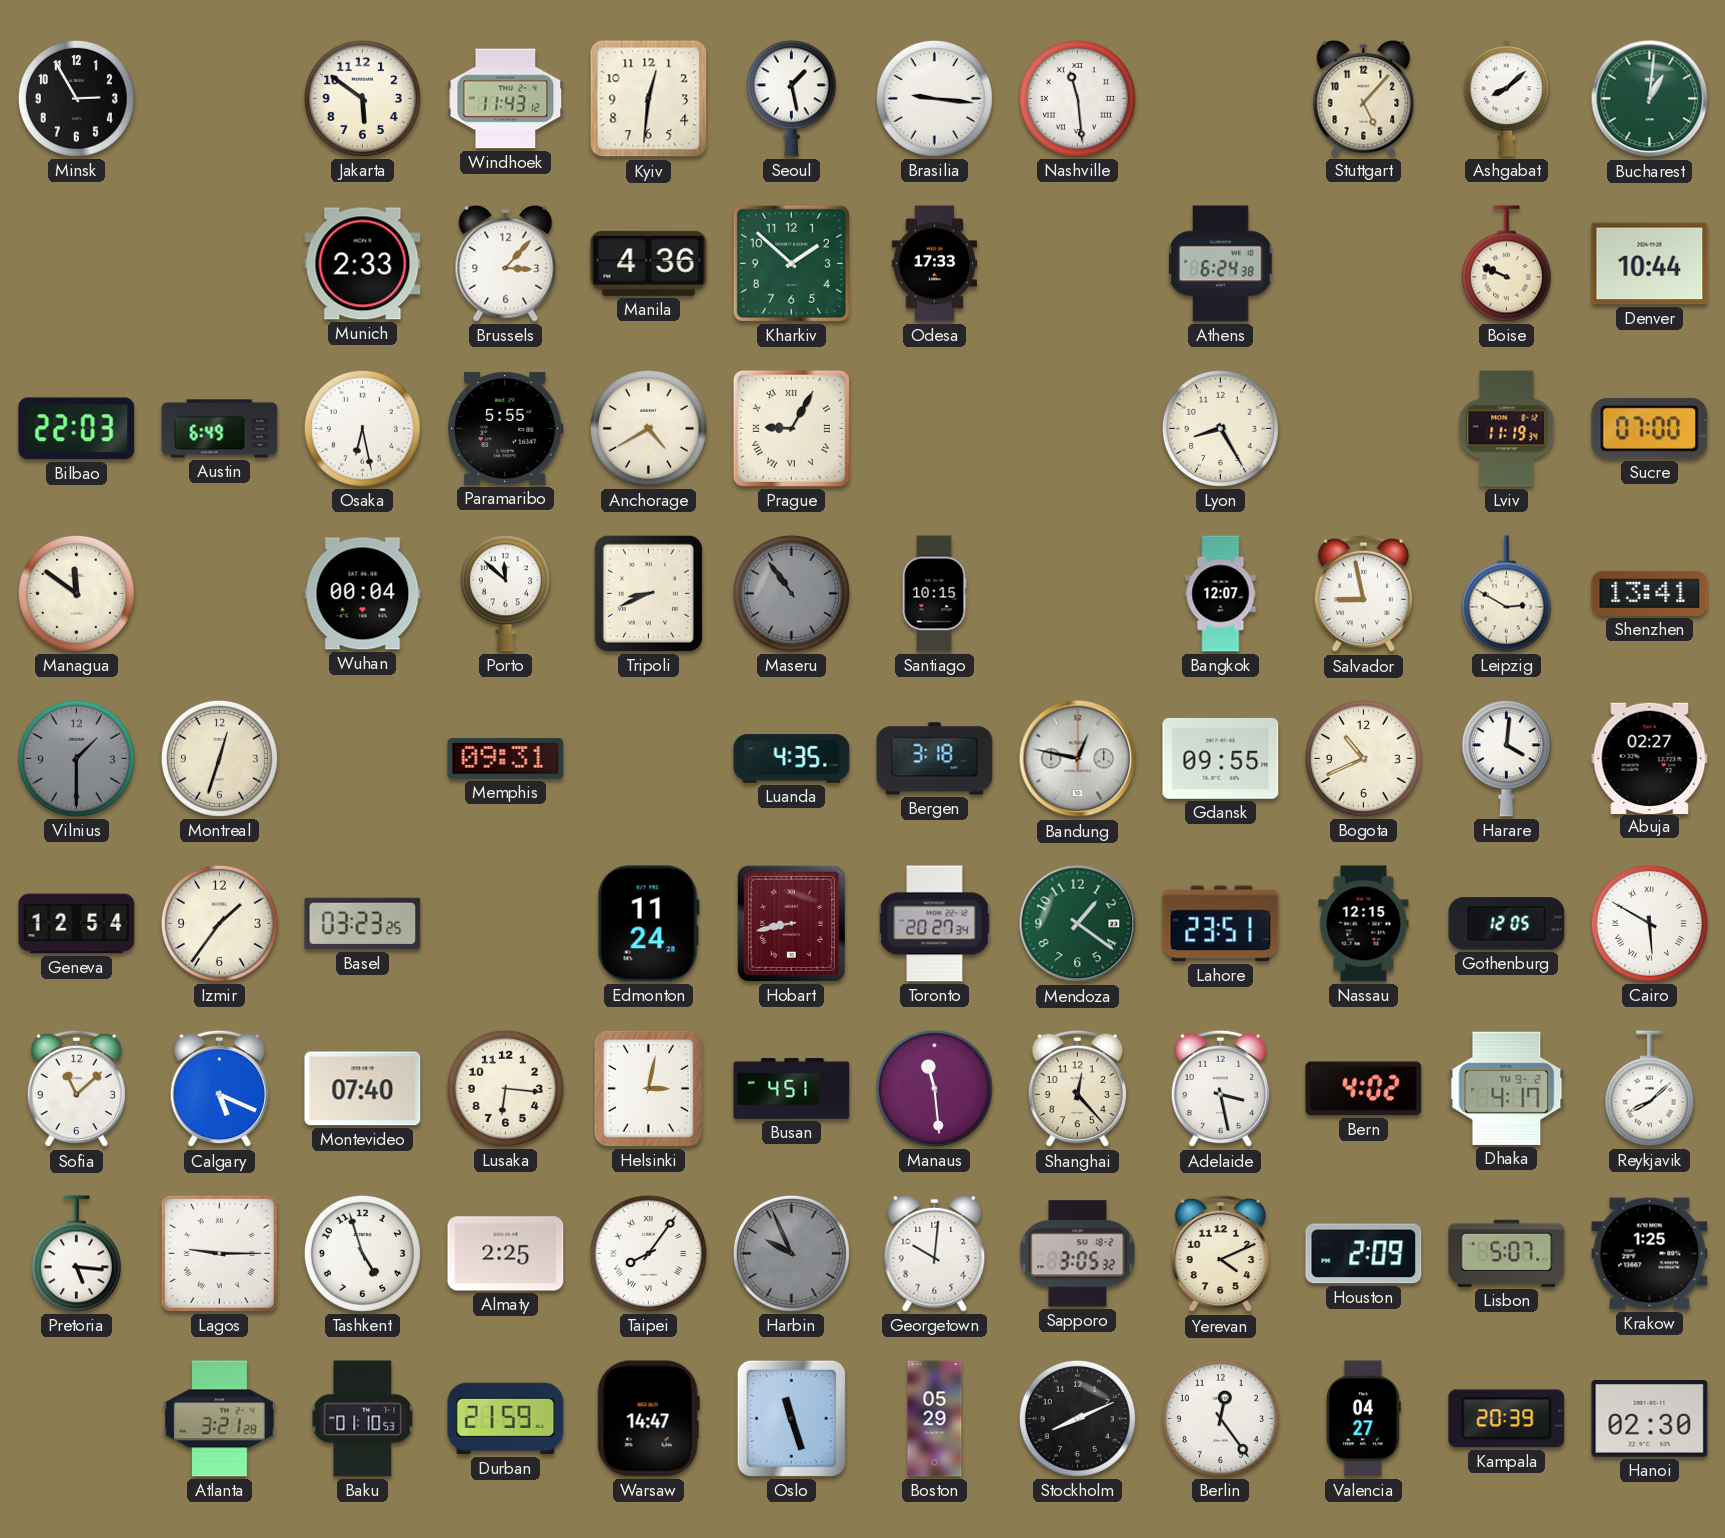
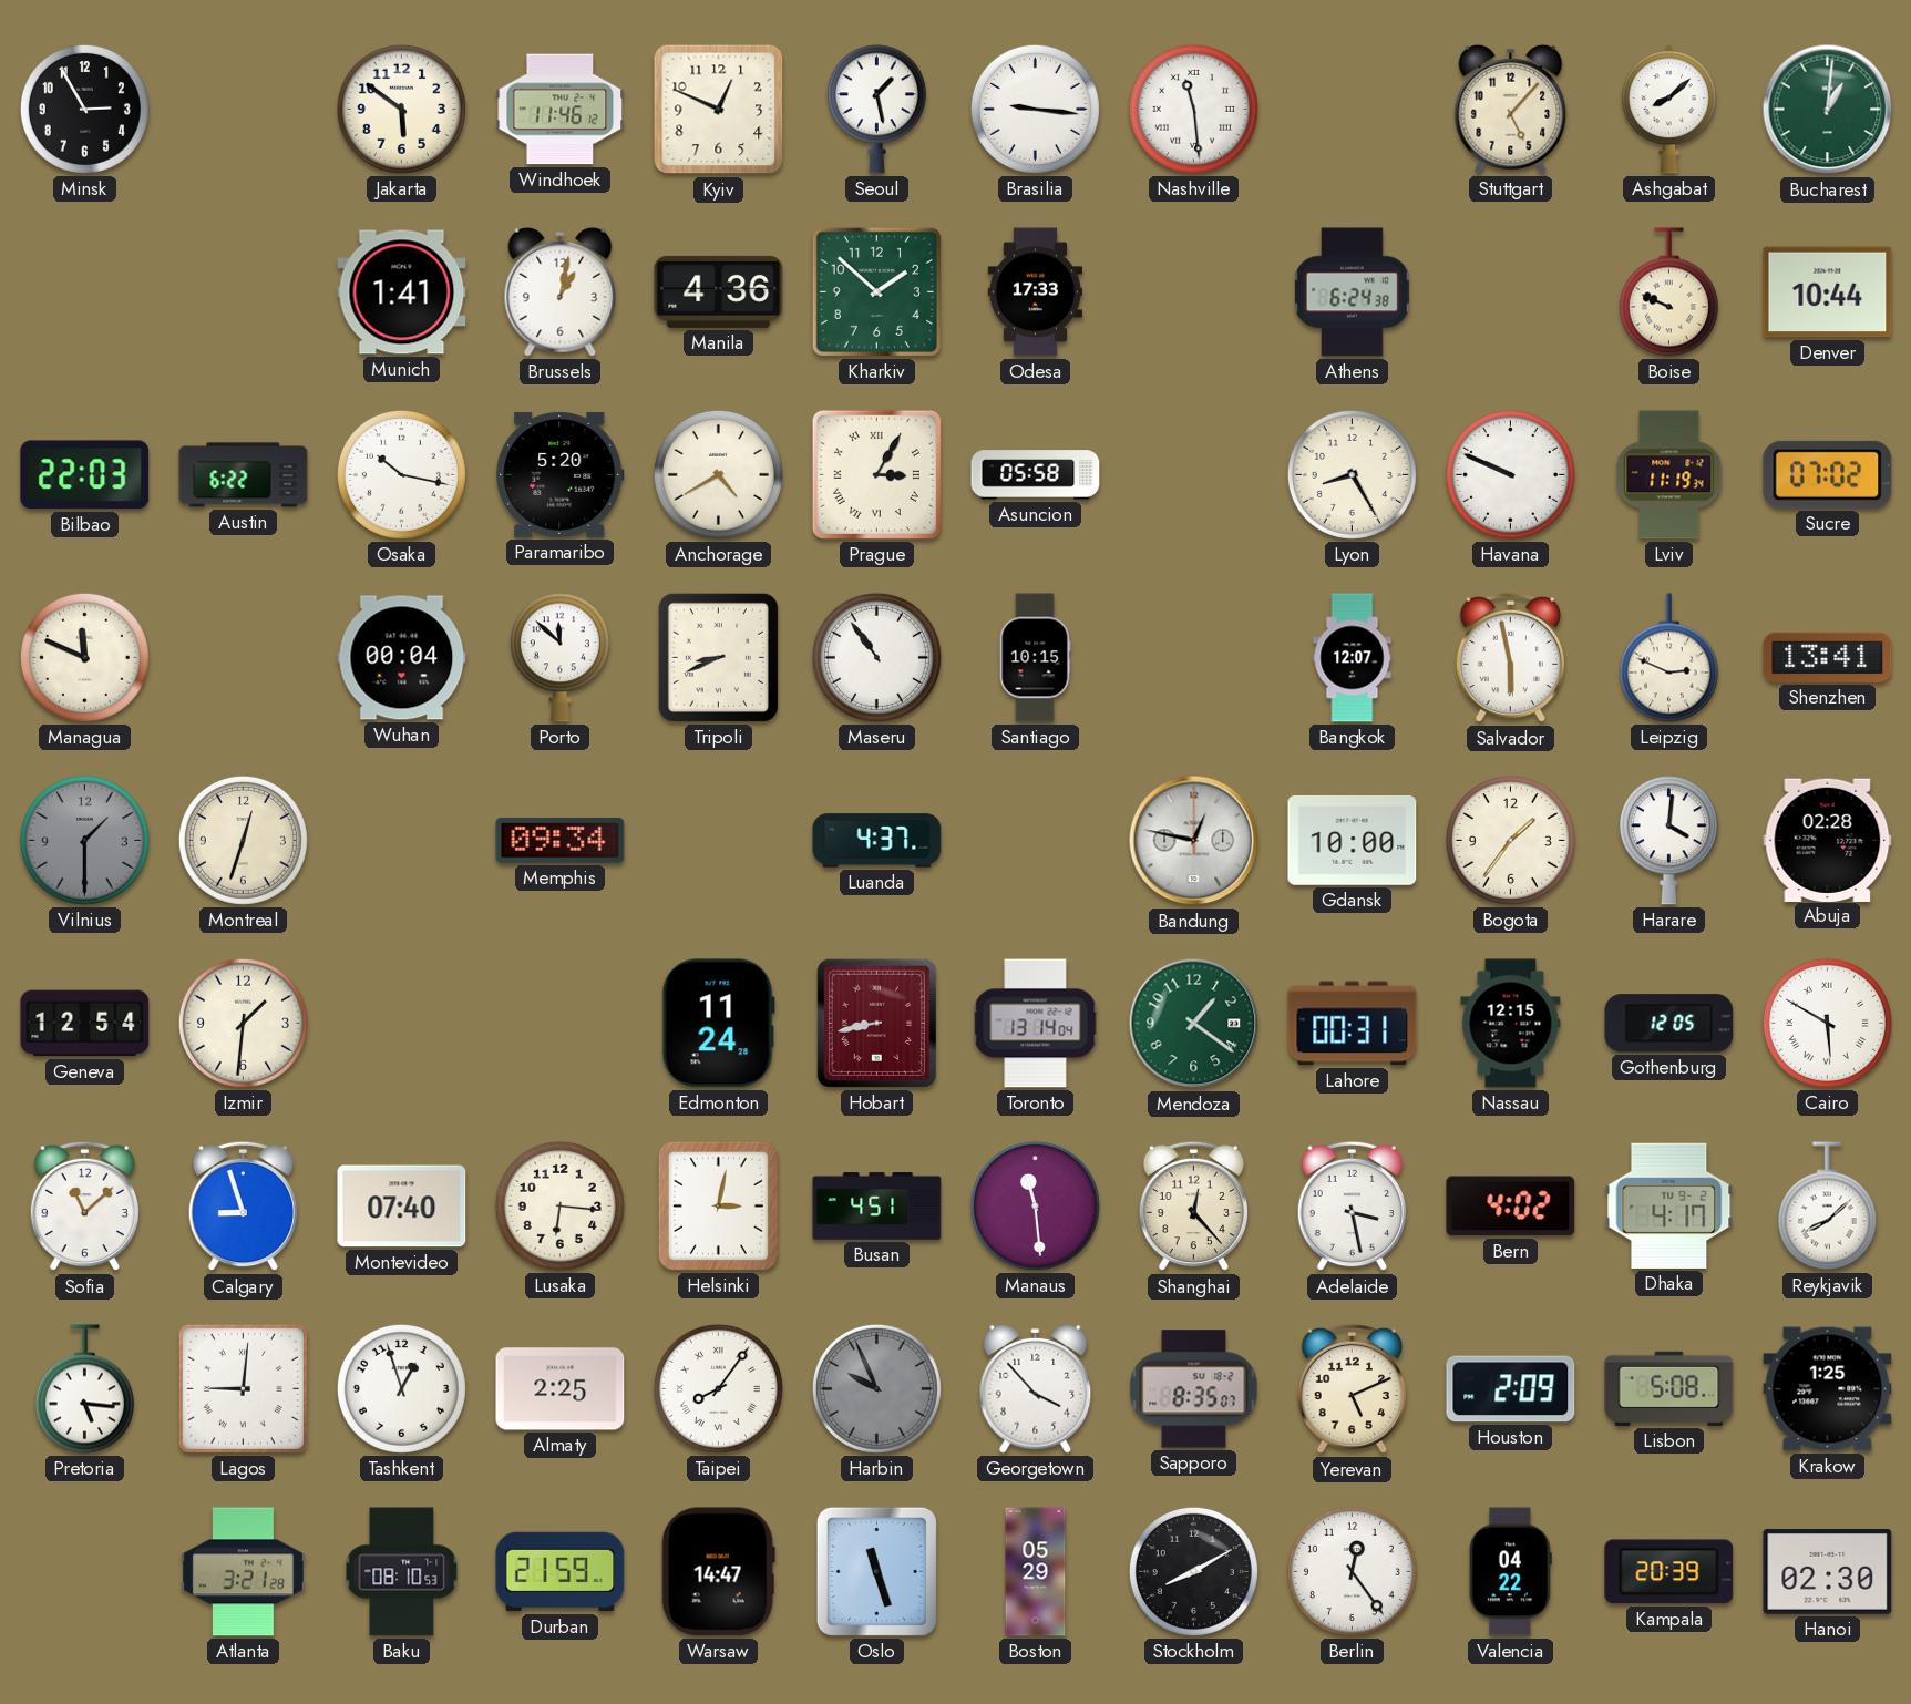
Windhoek: 11:43 -> 11:46
Kyiv: 12:31 -> 12:49
Munich: 2:33 -> 1:41
Brussels: 3:07 -> 1:02
Austin: 6:49 -> 6:22
Osaka: 6:28 -> 10:17
Paramaribo: 5:55 -> 5:20
Prague: 9:05 -> 3:05
Asuncion: none -> 05:58
Havana: none -> 9:49
Sucre: 07:00 -> 07:02
Managua: 11:51 -> 11:49
Maseru dial: grey -> white
Salvador: 8:58 -> 5:58
Leipzig: 2:50 -> 2:49
Memphis: 09:31 -> 09:34
Luanda: 4:35 -> 4:37
Bergen: 3:18 -> none
Gdansk: 09:55 -> 10:00
Bogota: 10:41 -> 1:36
Abuja: 02:27 -> 02:28
Izmir: 1:36 -> 1:31
Basel: 03:23 -> none
Toronto: 20:27 -> 13:14
Lahore: 23:51 -> 00:31
Calgary: 5:19 -> 8:57
Lagos: 9:15 -> 9:01
Tashkent: 4:57 -> 12:57
Georgetown: 10:01 -> 3:53
Sapporo: 3:05 -> 8:35
Yerevan: 4:11 -> 5:11
Lisbon: 5:07 -> 5:08
Baku: 01:10 -> 08:10
Stockholm: 8:11 -> 8:10
Valencia: 04:27 -> 04:22
